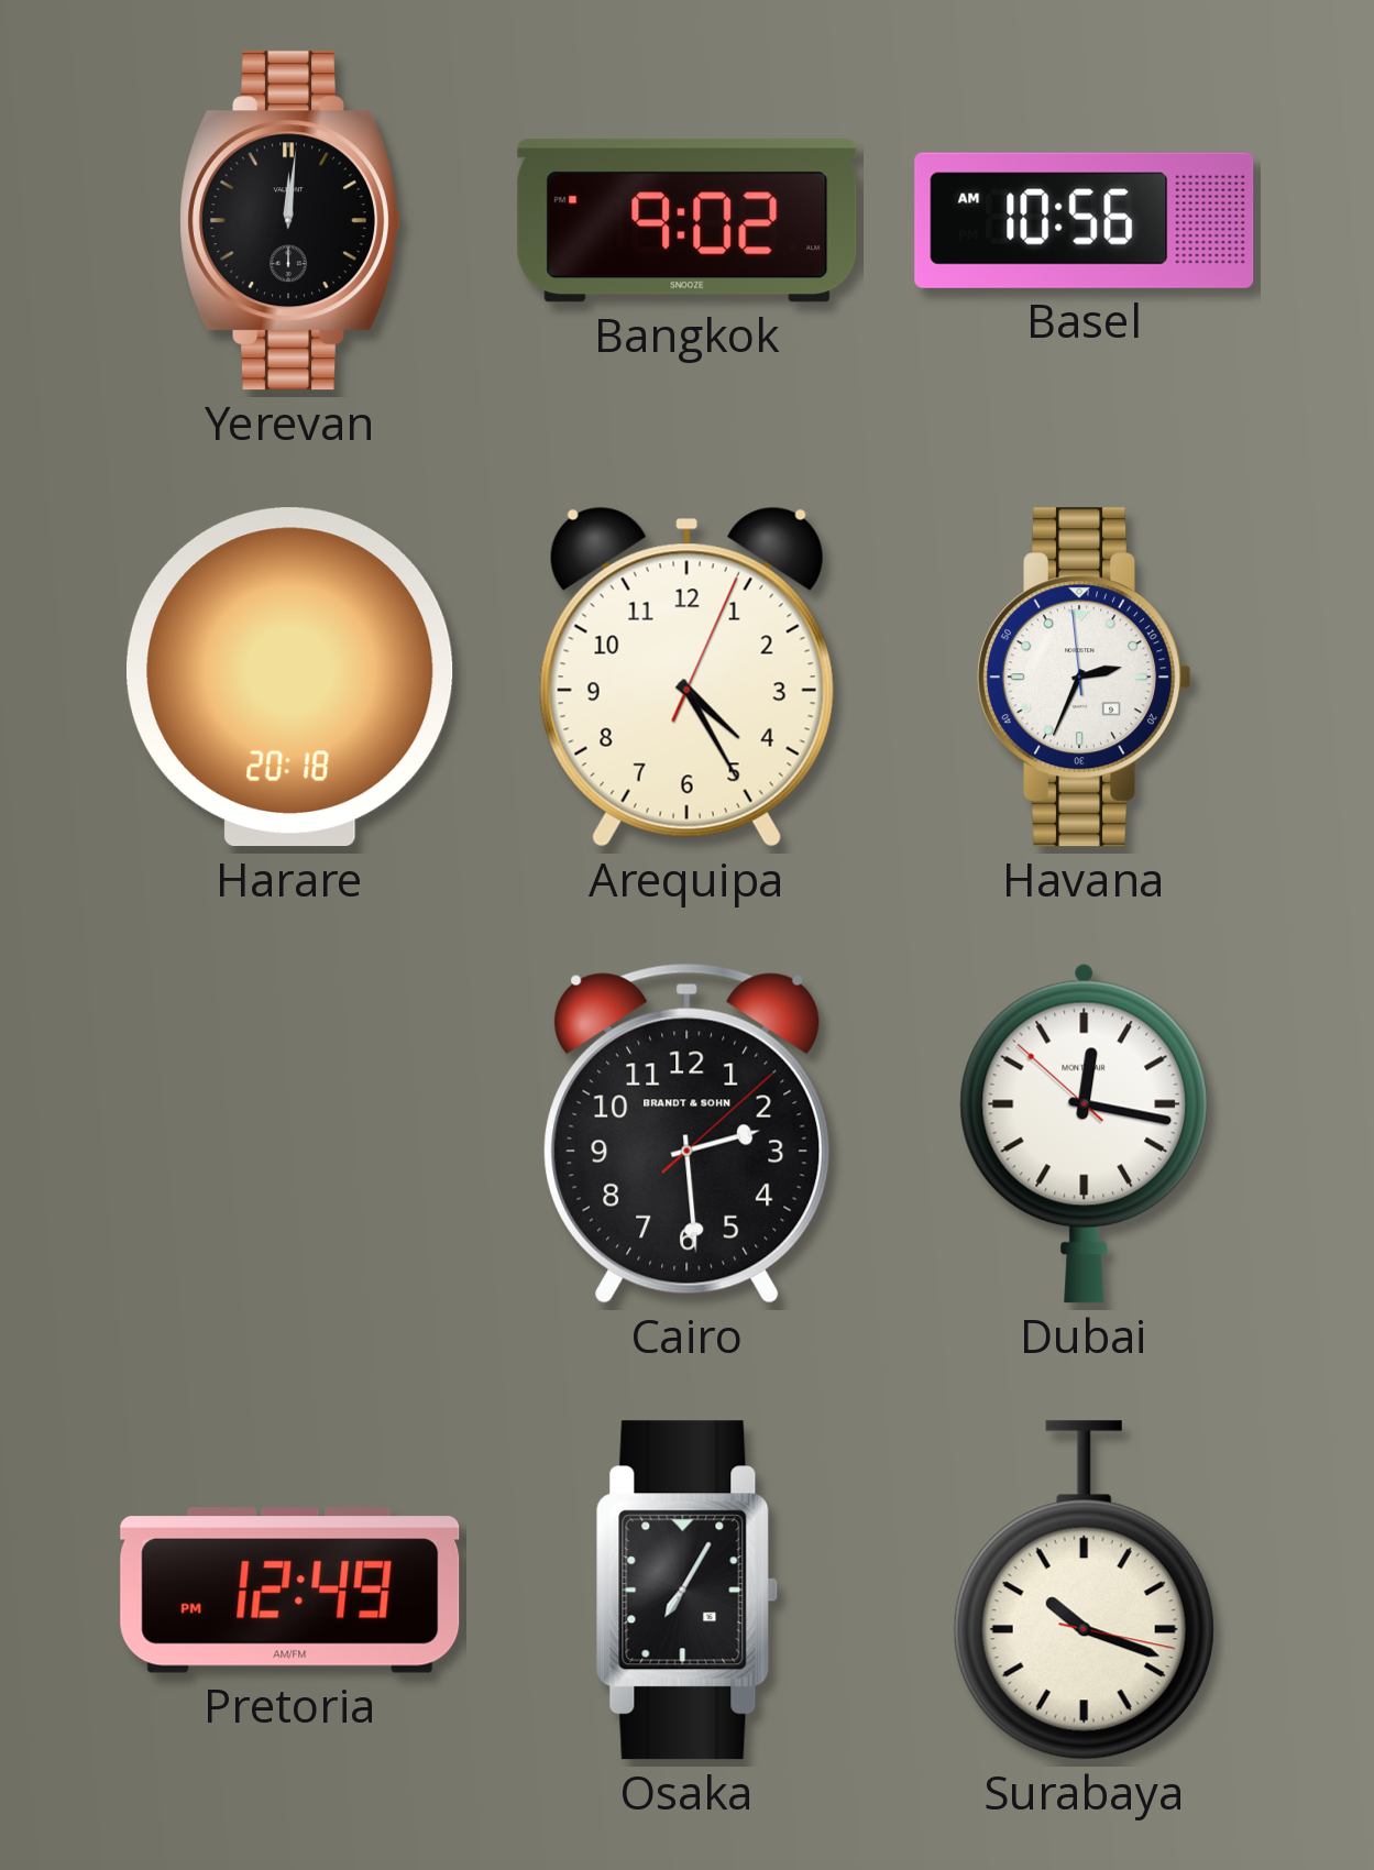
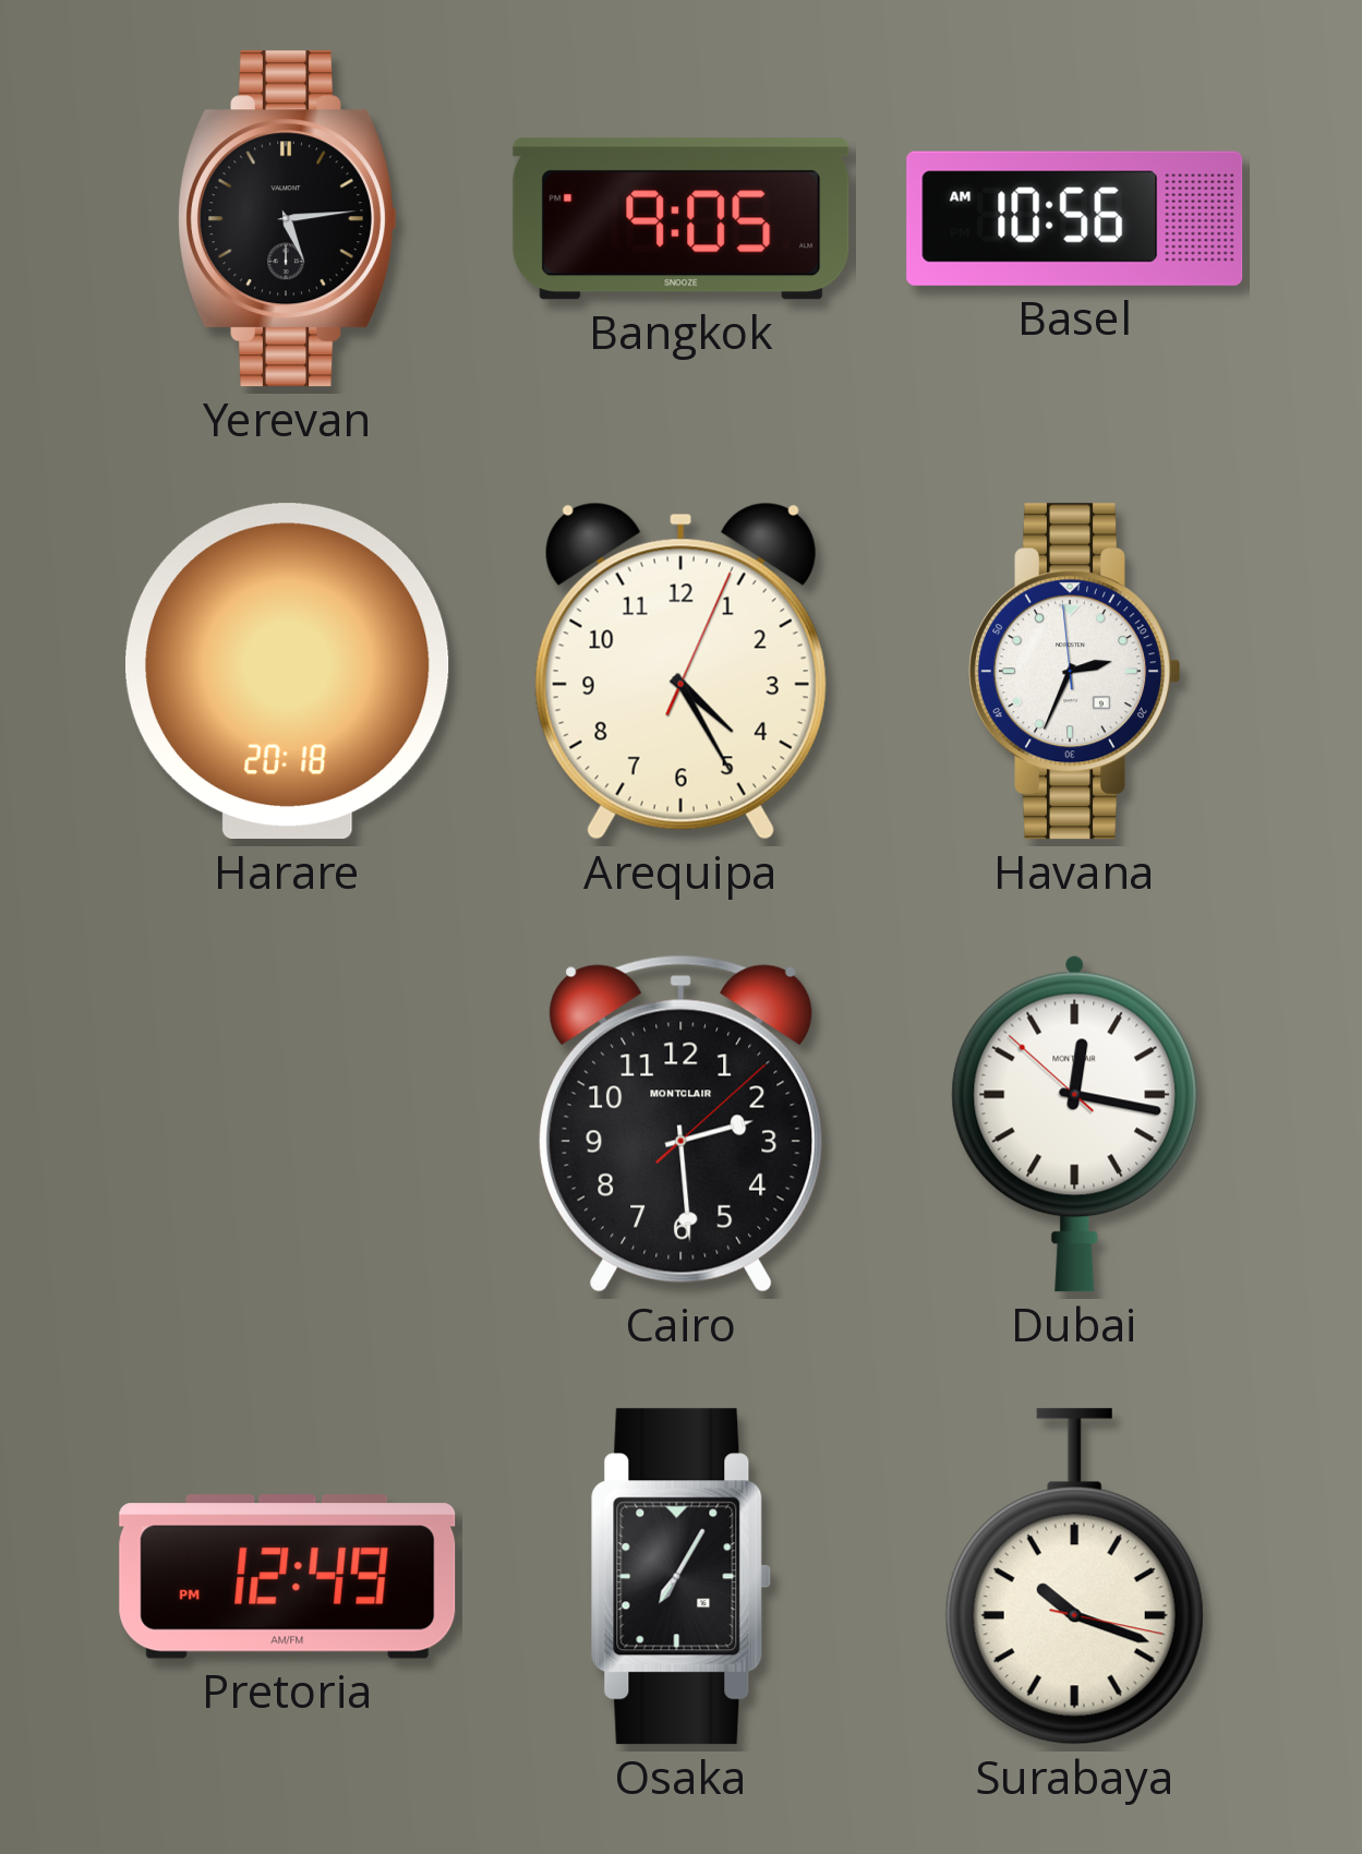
Yerevan: 12:01 -> 5:14
Bangkok: 9:02 -> 9:05
Cairo brand: BRANDT & SOHN -> MONTCLAIR
